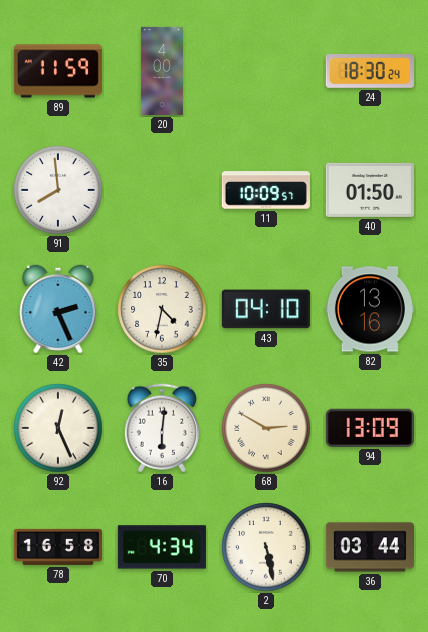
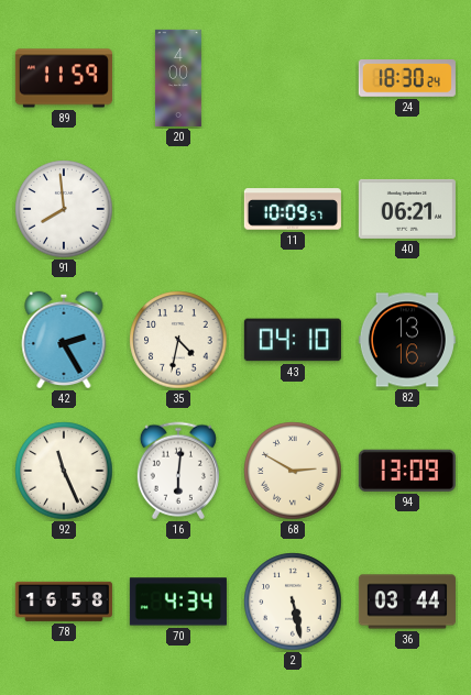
40: 01:50 -> 06:21
42: 2:26 -> 2:25
92: 12:26 -> 11:26
